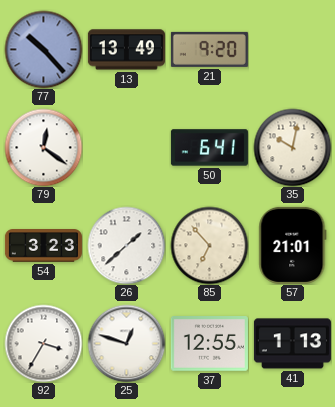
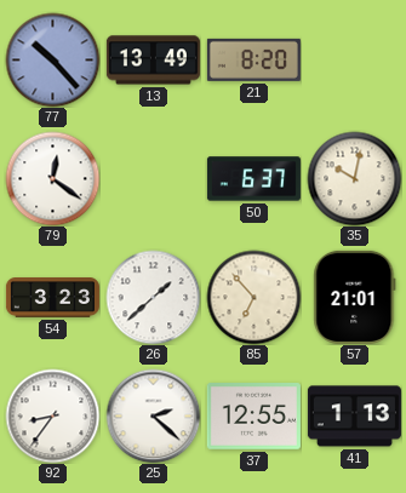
21: 9:20 -> 8:20
50: 6:41 -> 6:37
92: 3:35 -> 8:36
25: 12:48 -> 2:22
